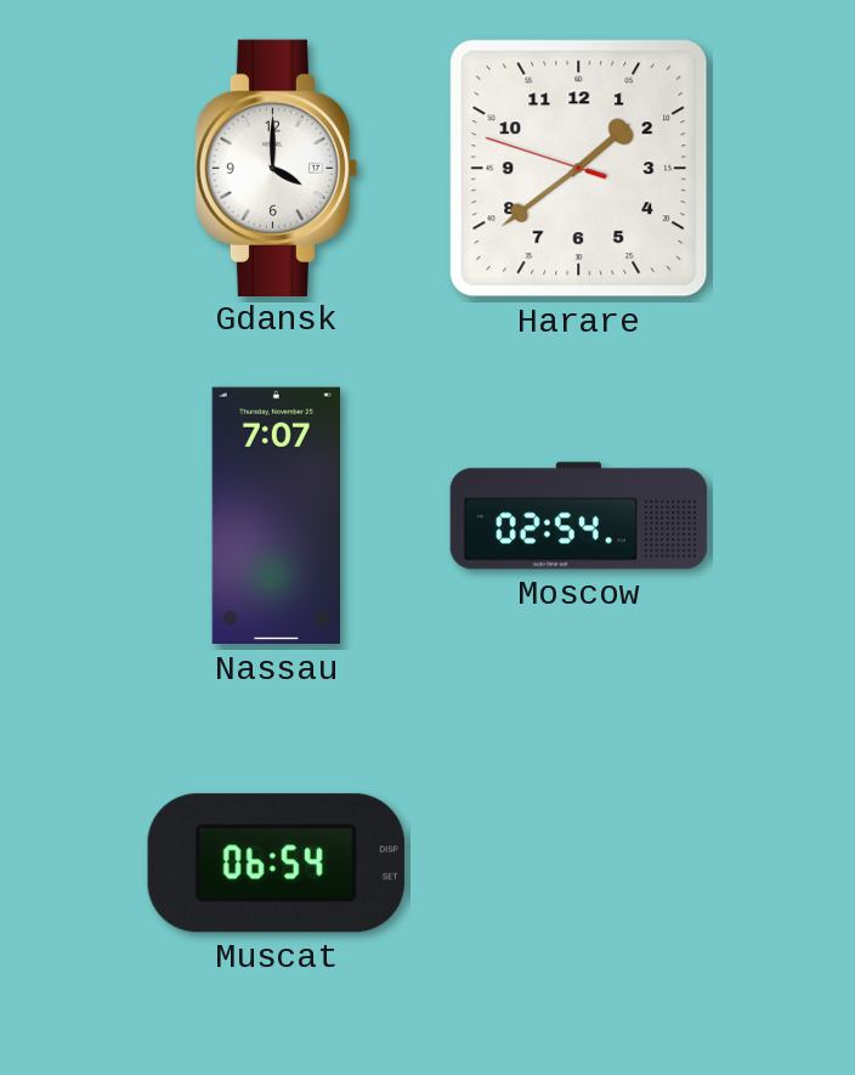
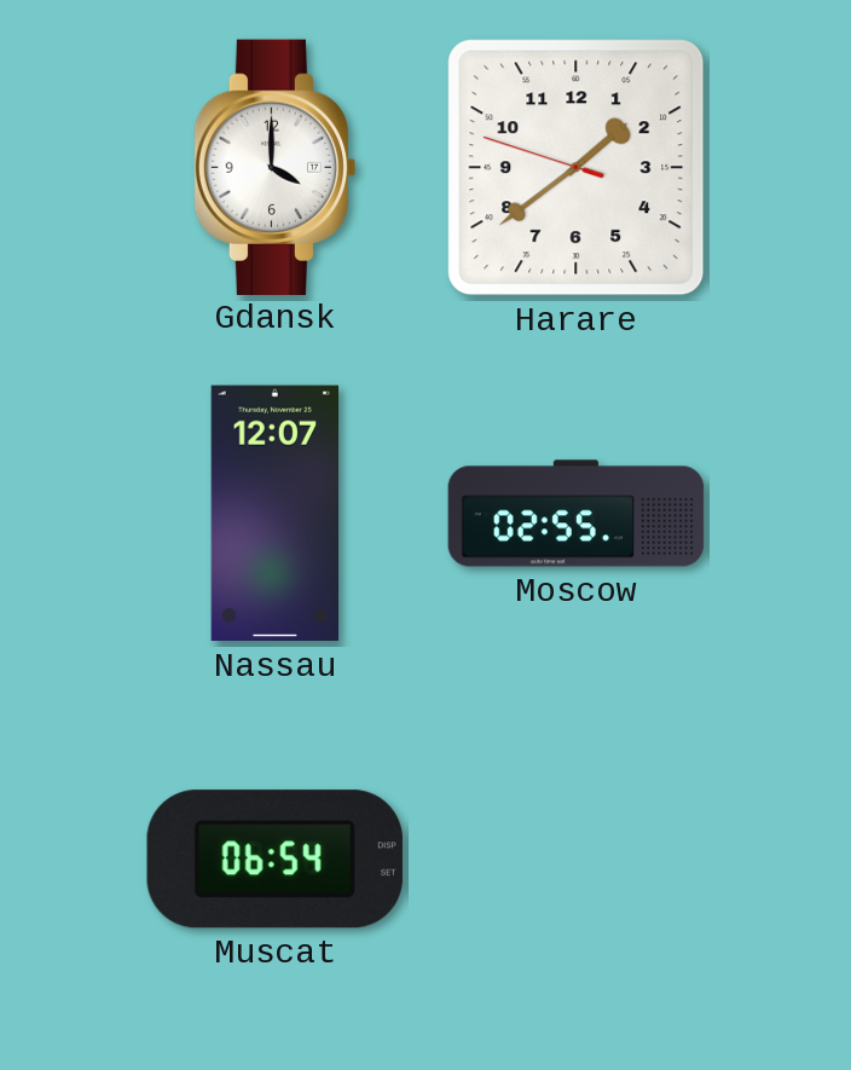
Nassau: 7:07 -> 12:07
Moscow: 02:54 -> 02:55
